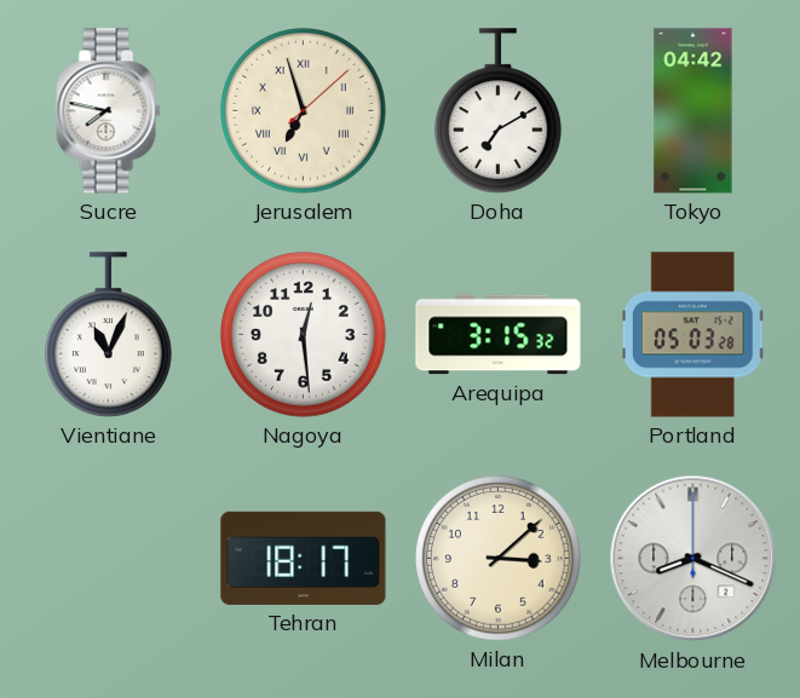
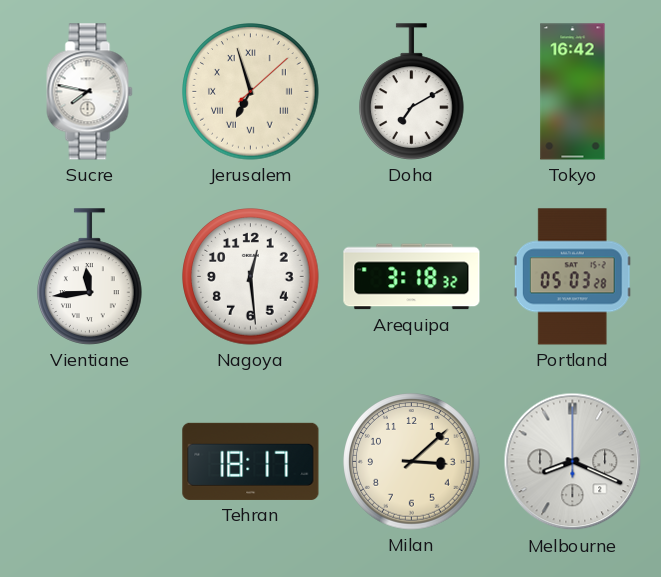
Tokyo: 04:42 -> 16:42
Vientiane: 11:04 -> 11:44
Arequipa: 3:15 -> 3:18
